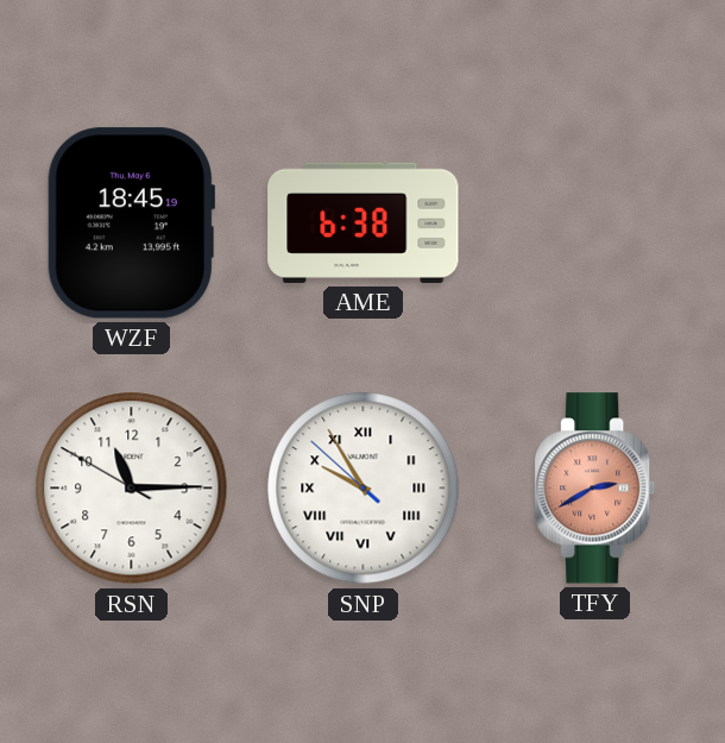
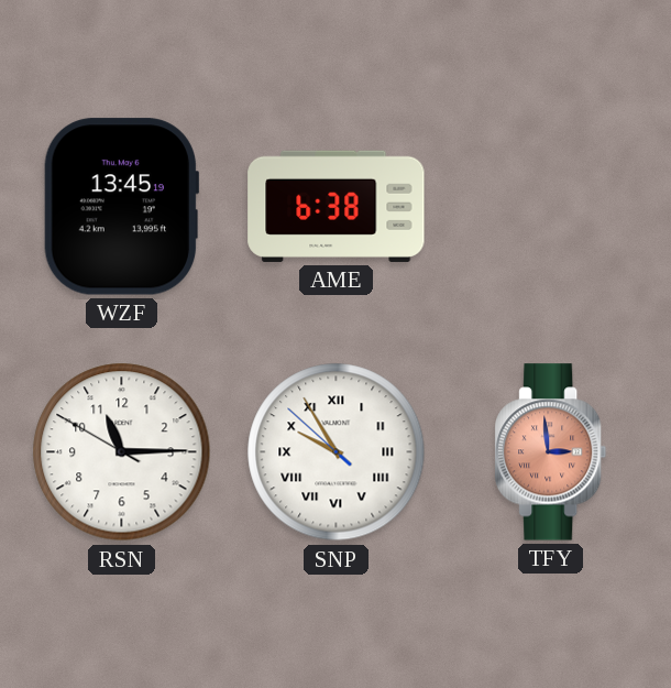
WZF: 18:45 -> 13:45
TFY: 2:40 -> 2:59
